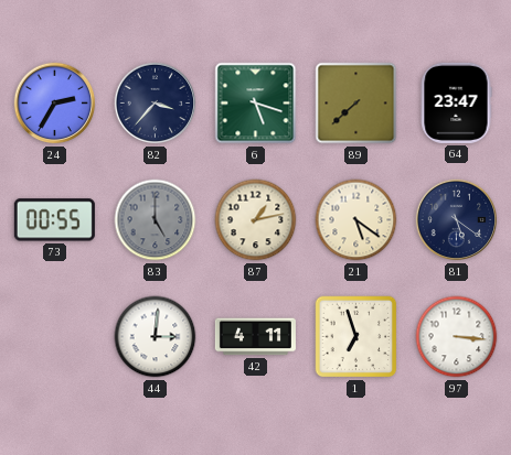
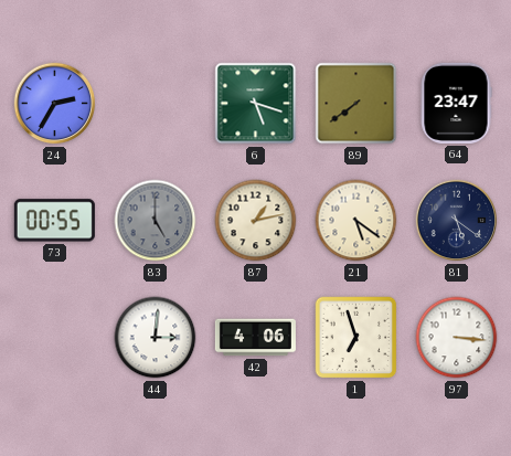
82: 3:37 -> none
89: 7:38 -> 7:39
42: 4:11 -> 4:06
